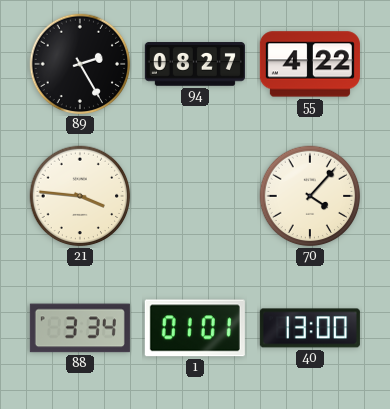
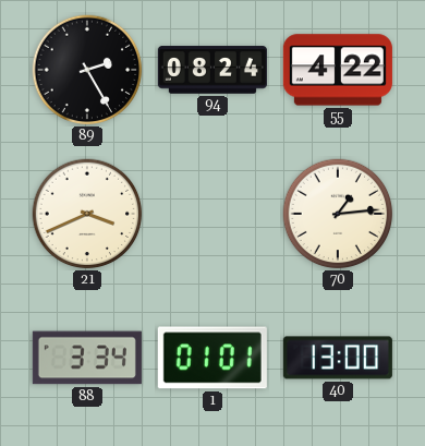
94: 08:27 -> 08:24
21: 3:46 -> 3:41
70: 4:07 -> 1:14
